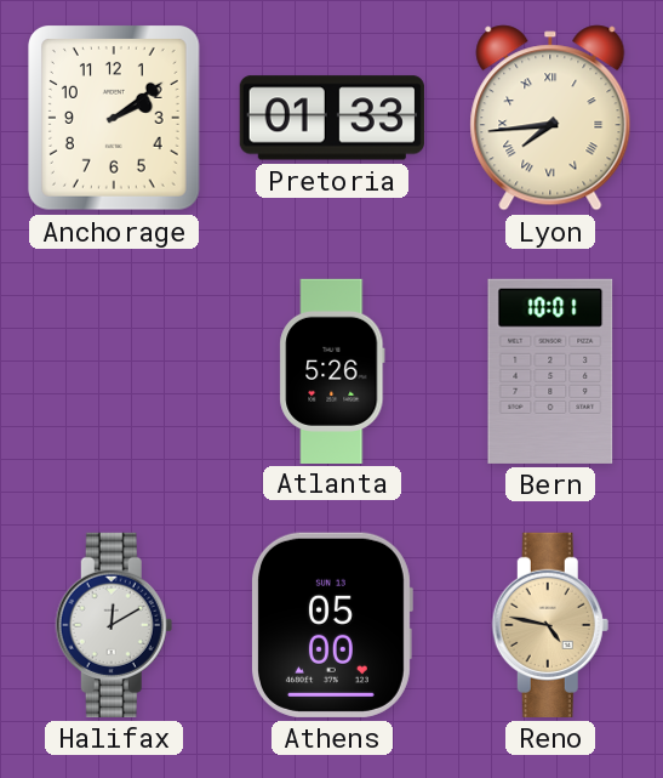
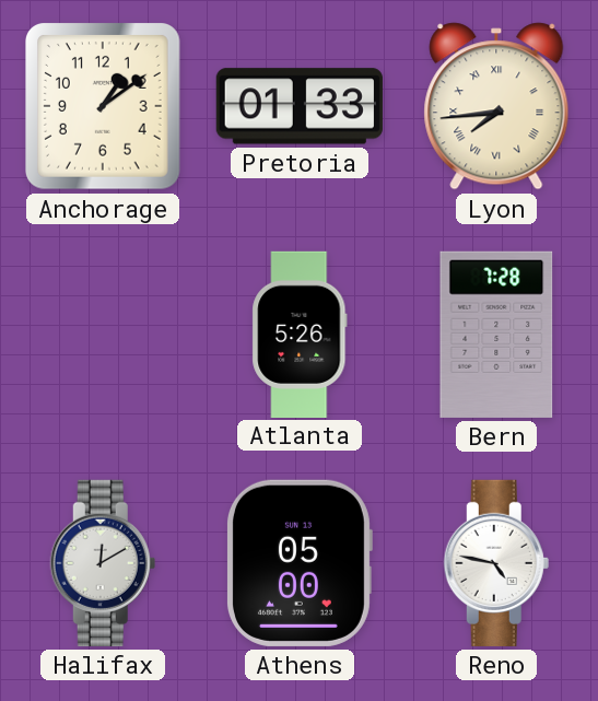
Anchorage: 2:09 -> 1:09
Bern: 10:01 -> 7:28
Reno dial: champagne -> white
